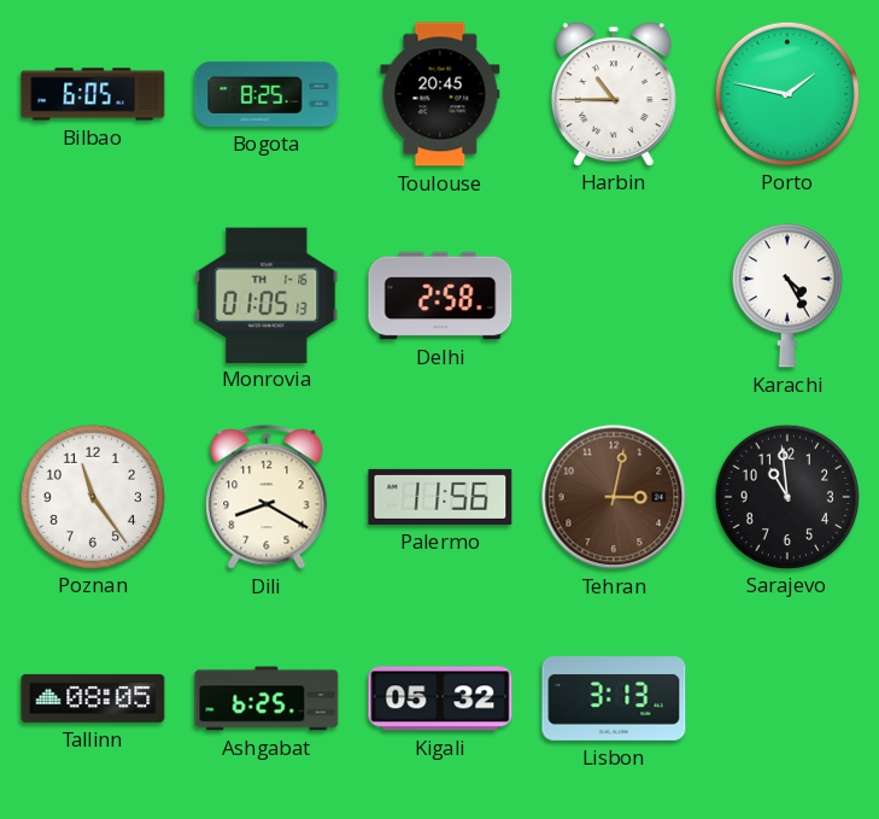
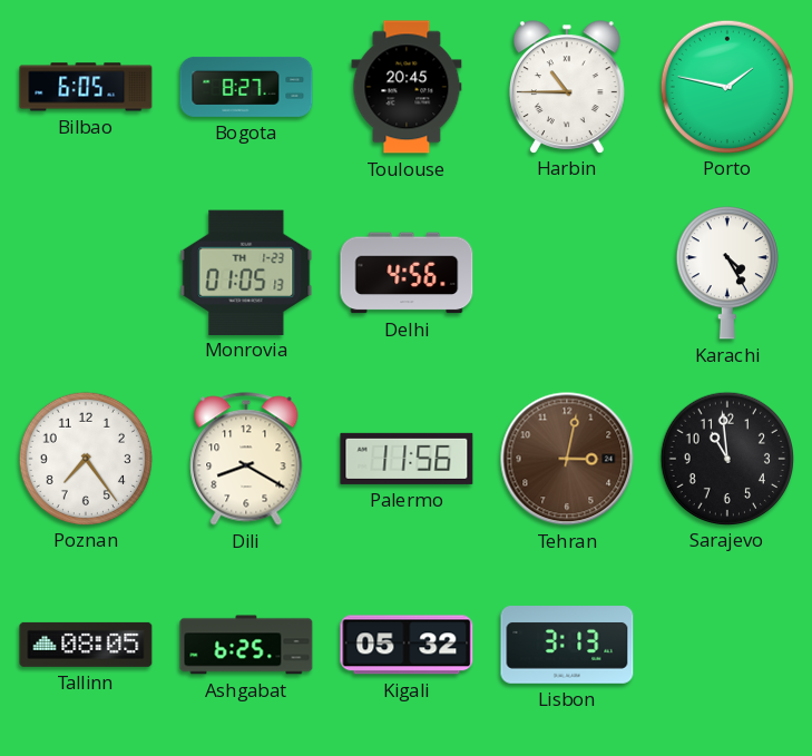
Bogota: 8:25 -> 8:27
Monrovia date: TH 1-16 -> TH 1-23
Delhi: 2:58 -> 4:56
Poznan: 11:24 -> 7:24
